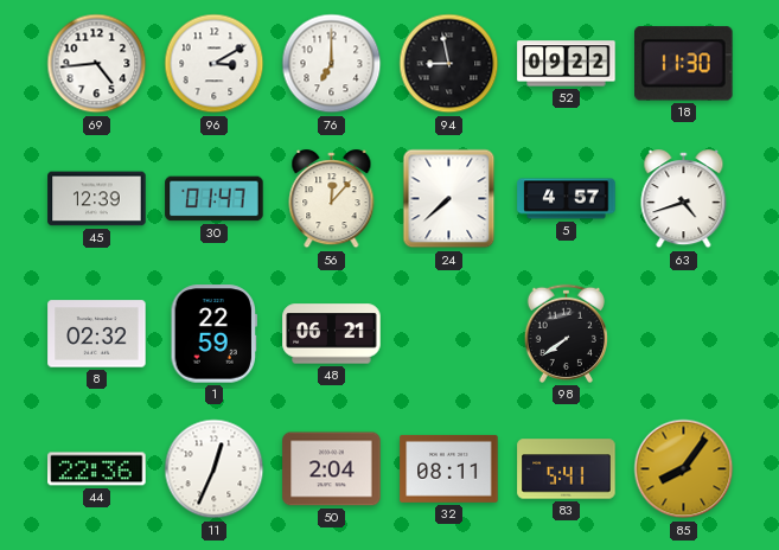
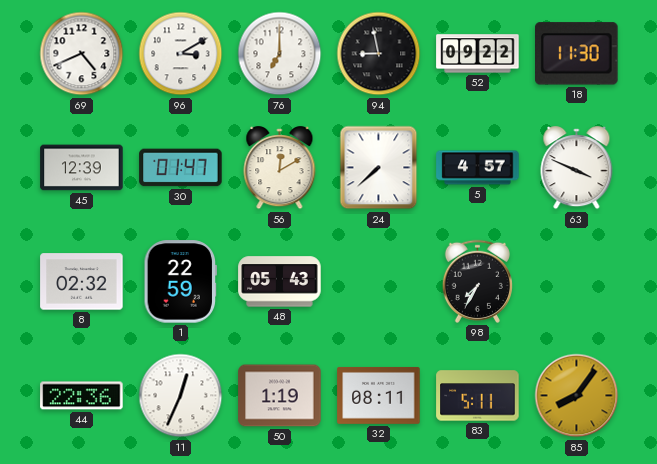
69: 4:44 -> 4:41
56: 12:07 -> 12:10
63: 4:42 -> 3:49
48: 06:21 -> 05:43
98: 7:39 -> 7:35
50: 2:04 -> 1:19
83: 5:41 -> 5:11
